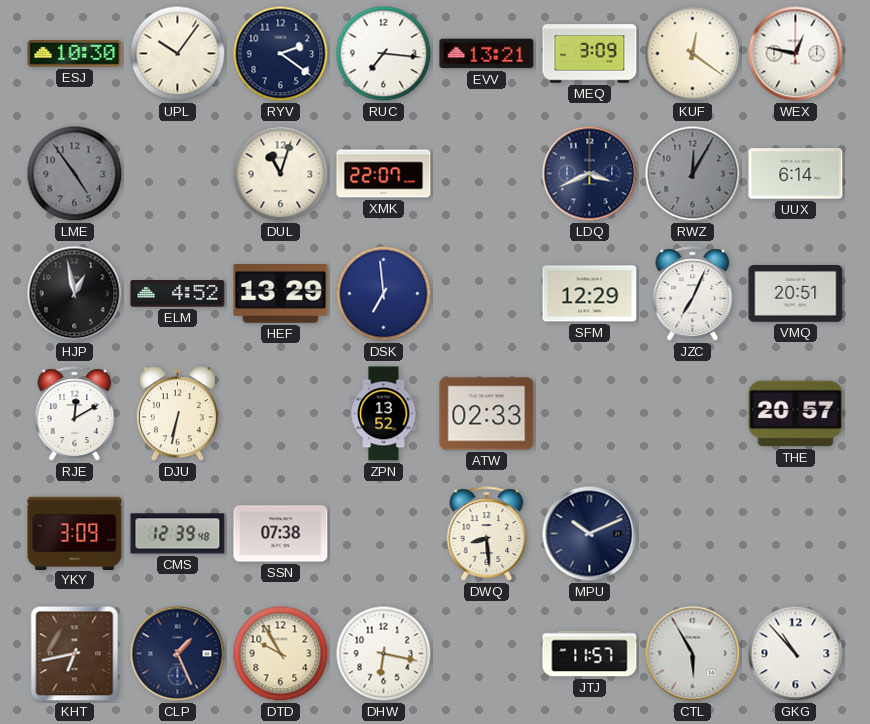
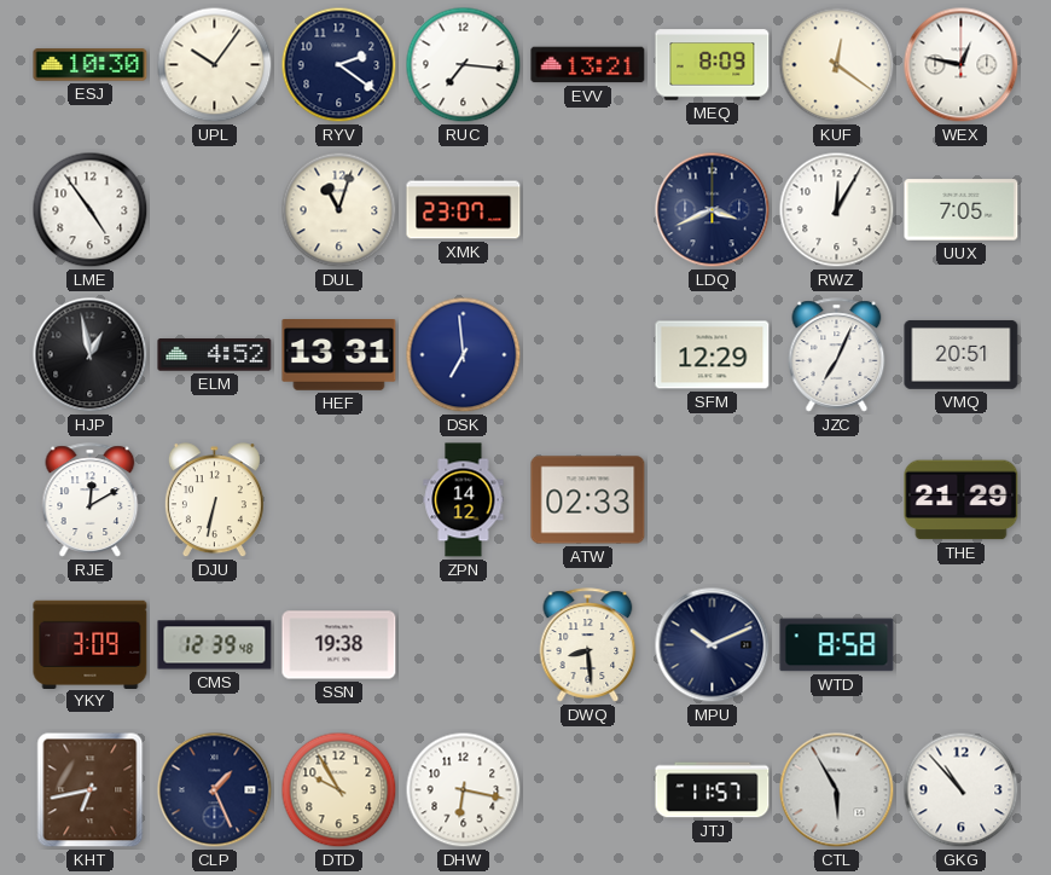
MEQ: 3:09 -> 8:09
LME dial: grey -> white
XMK: 22:07 -> 23:07
RWZ dial: grey -> white
UUX: 6:14 -> 7:05
HEF: 13:29 -> 13:31
ZPN: 13:52 -> 14:12
THE: 20:57 -> 21:29
SSN: 07:38 -> 19:38
WTD: none -> 8:58
